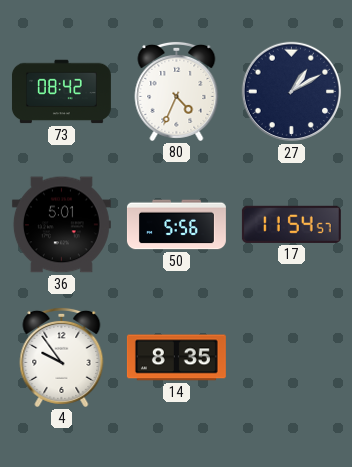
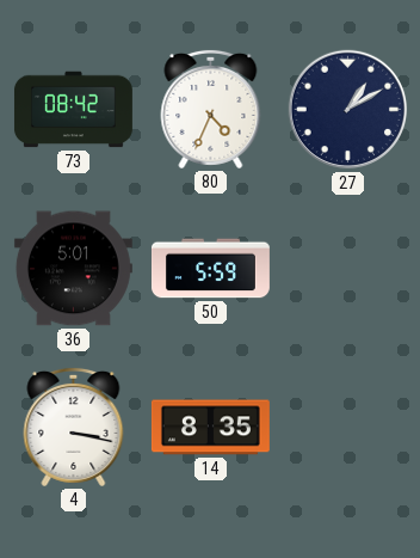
50: 5:56 -> 5:59
17: 11:54 -> none
4: 9:54 -> 3:17
